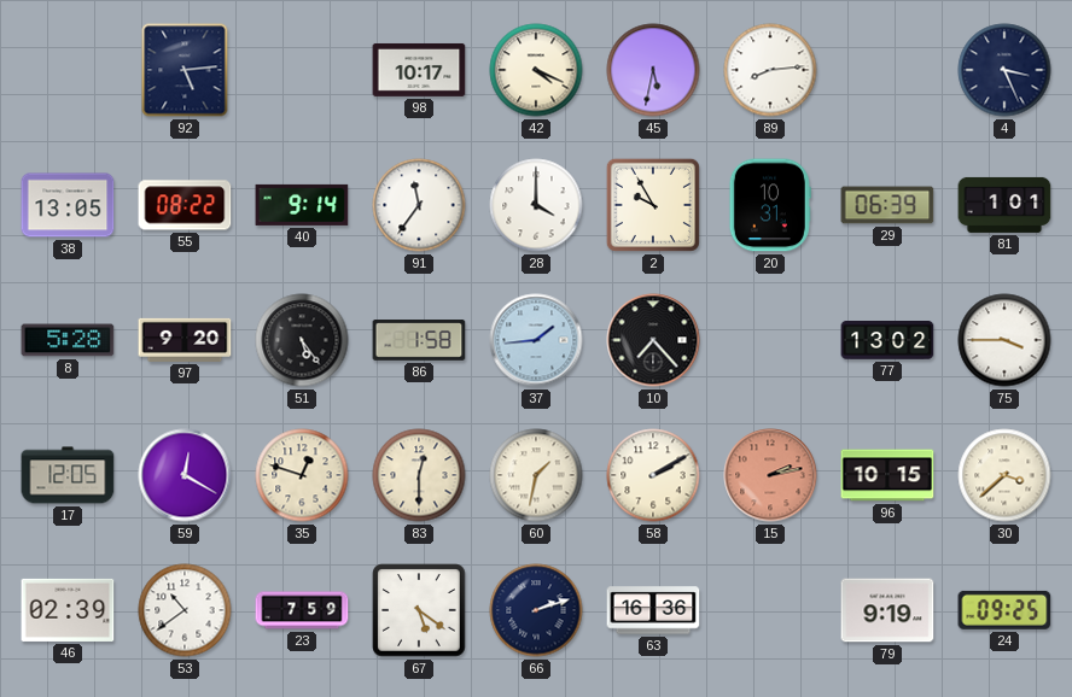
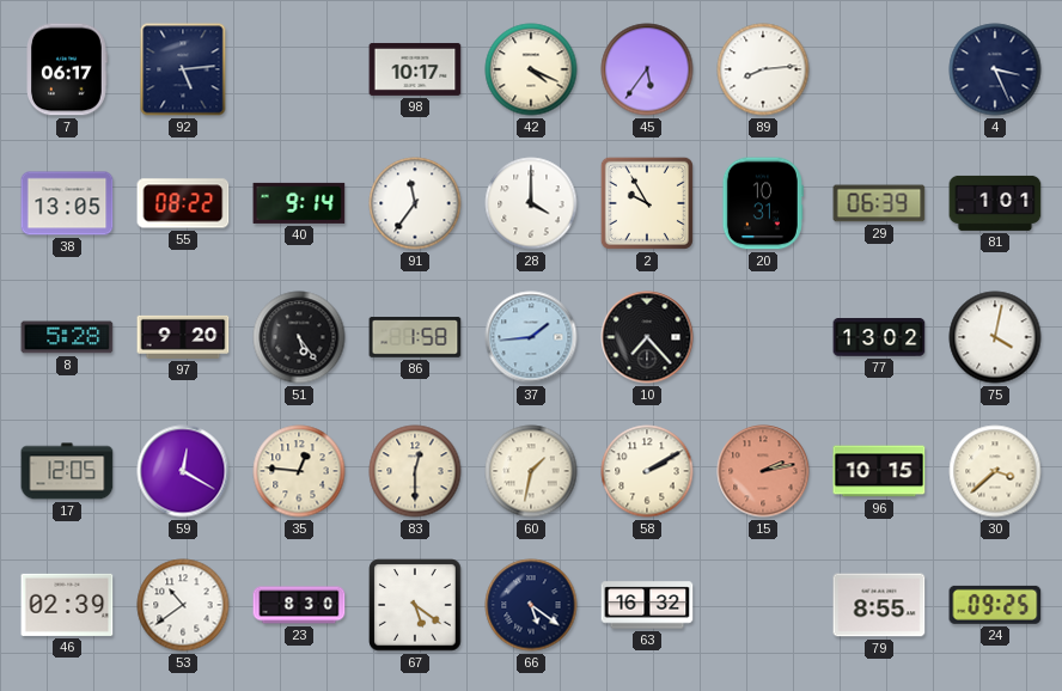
7: none -> 06:17
45: 5:32 -> 5:36
75: 3:45 -> 4:02
35: 12:48 -> 12:46
23: 7:59 -> 8:30
66: 2:12 -> 5:21
63: 16:36 -> 16:32
79: 9:19 -> 8:55
